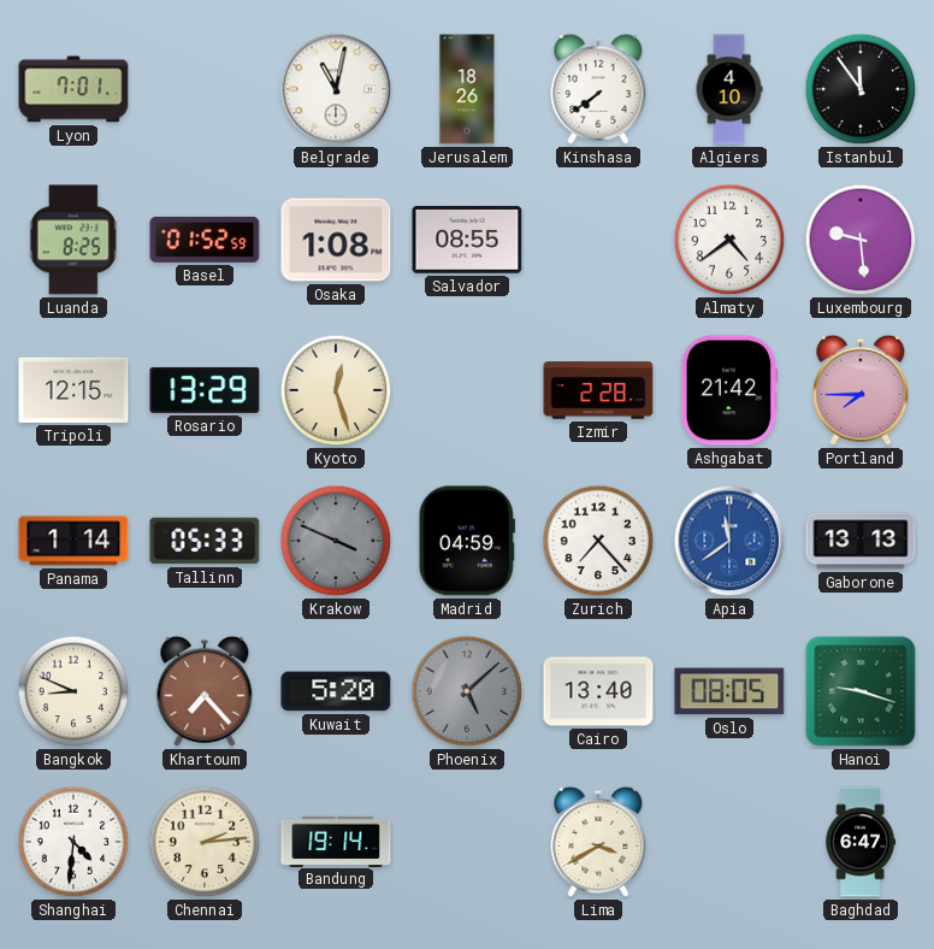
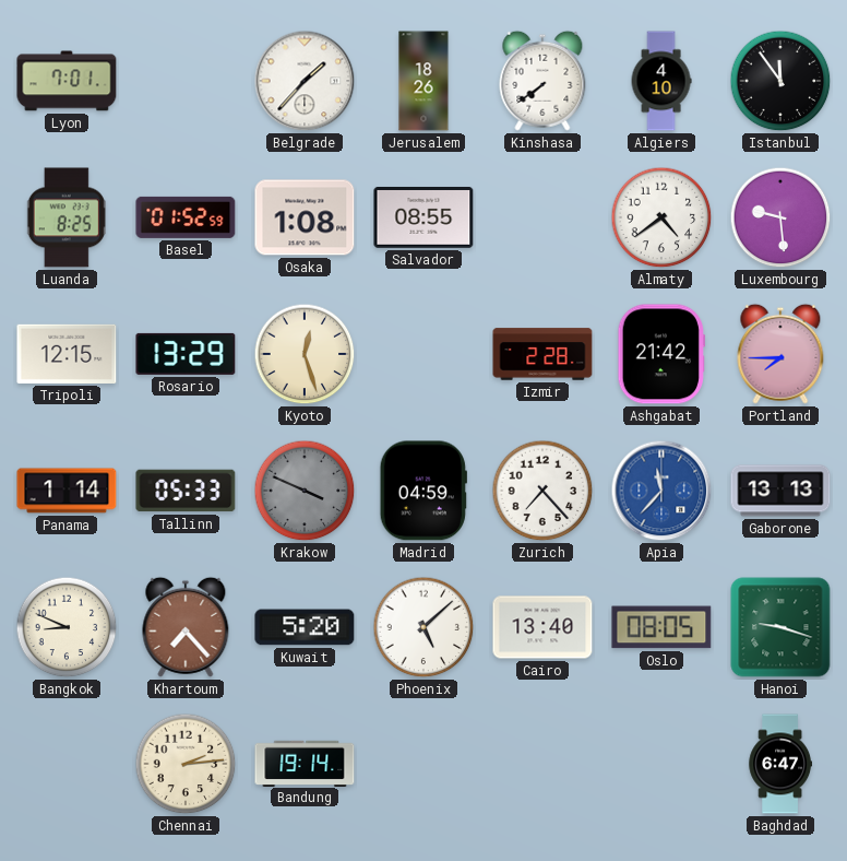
Belgrade: 11:02 -> 1:37
Apia: 11:39 -> 11:37
Phoenix dial: grey -> white
Shanghai: 4:31 -> none
Lima: 3:40 -> none
